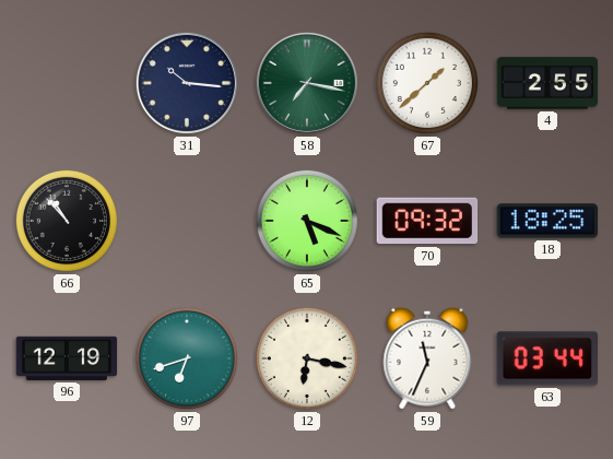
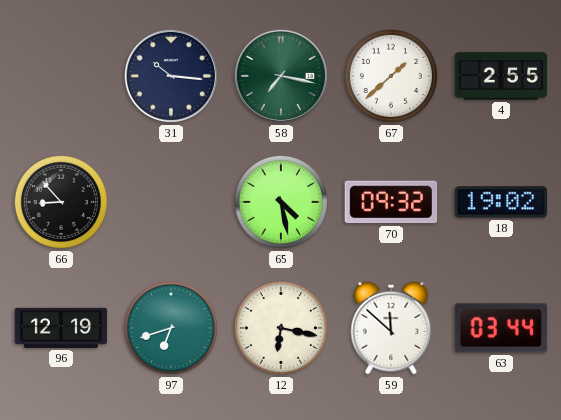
66: 10:53 -> 8:53
65: 5:19 -> 4:28
18: 18:25 -> 19:02
59: 11:34 -> 11:52
